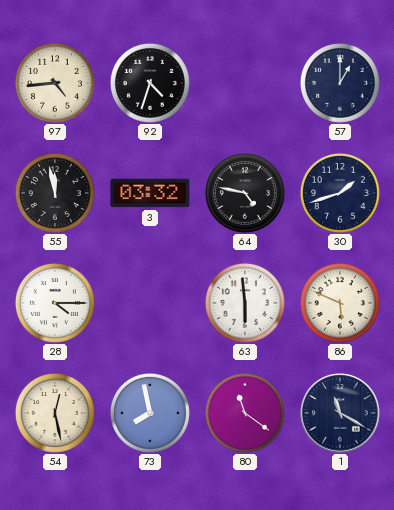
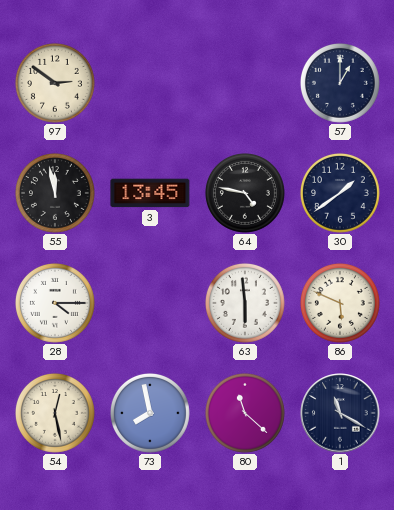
97: 4:44 -> 2:51
92: 4:33 -> none
3: 03:32 -> 13:45
30: 1:42 -> 1:39
80: 11:21 -> 11:22
